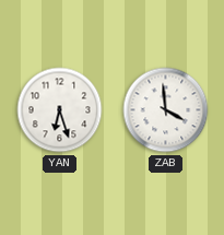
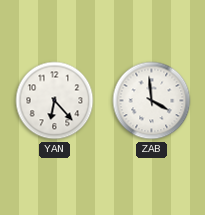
YAN: 6:27 -> 6:23
